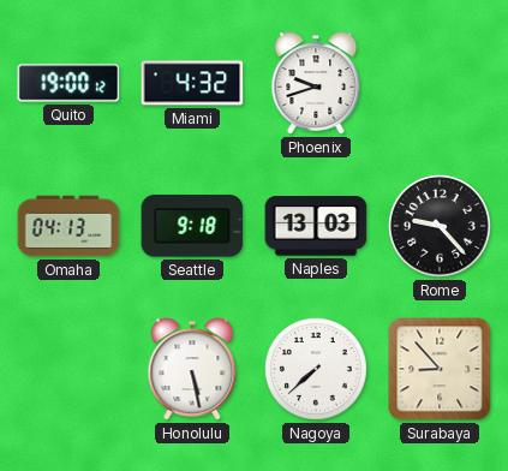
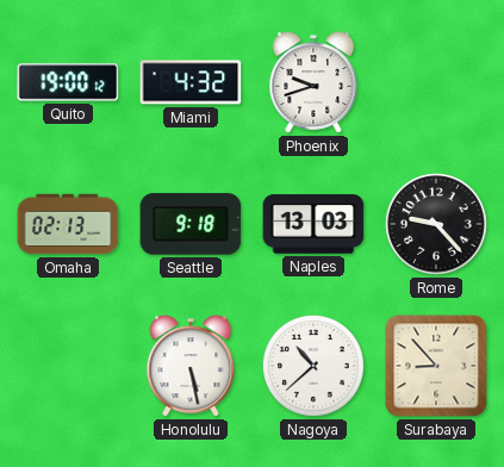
Omaha: 04:13 -> 02:13
Nagoya: 7:38 -> 10:38
